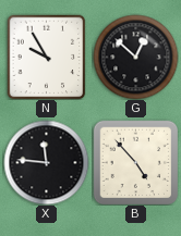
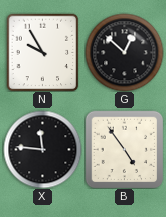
B: 4:53 -> 4:54
